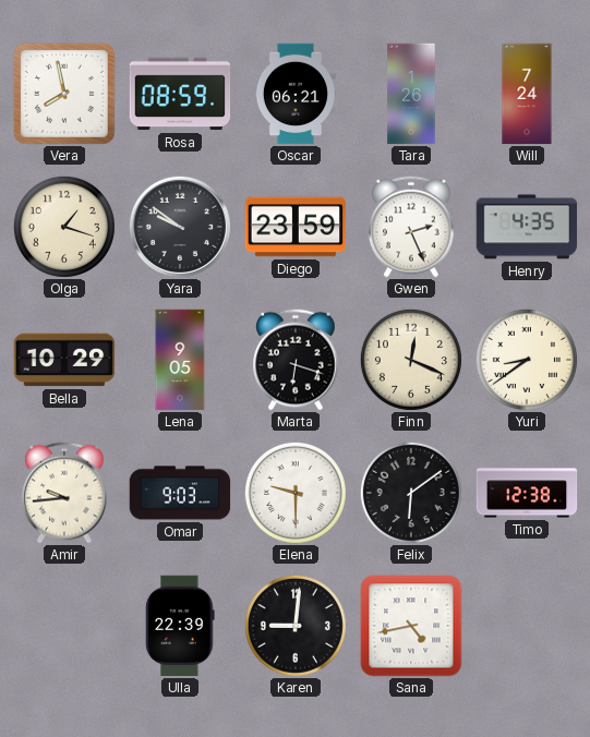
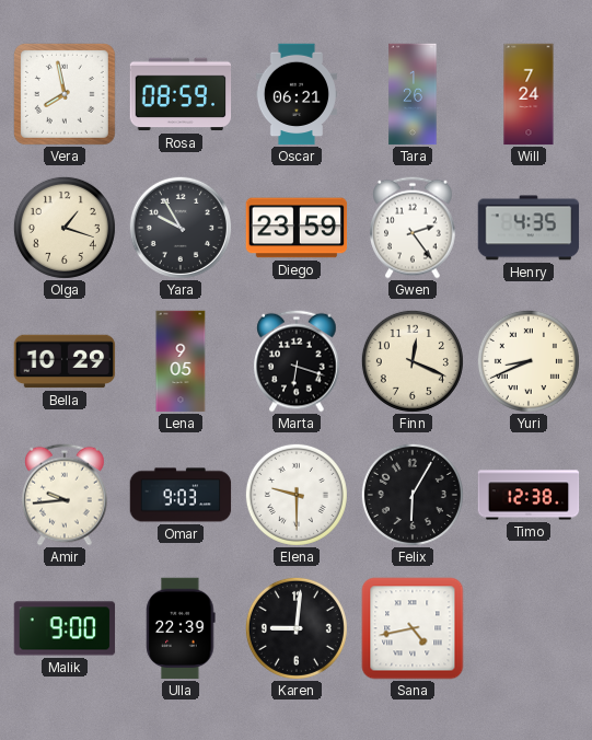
Yara: 9:51 -> 9:55
Gwen: 2:26 -> 2:24
Yuri: 8:39 -> 8:41
Felix: 6:09 -> 6:05
Malik: none -> 9:00
